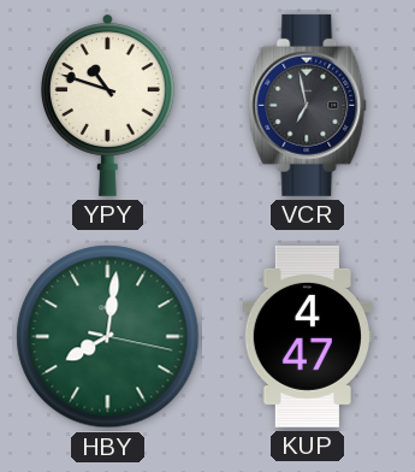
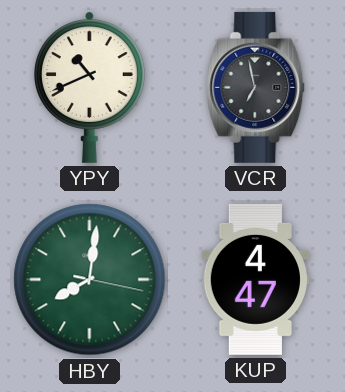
YPY: 10:48 -> 10:41
